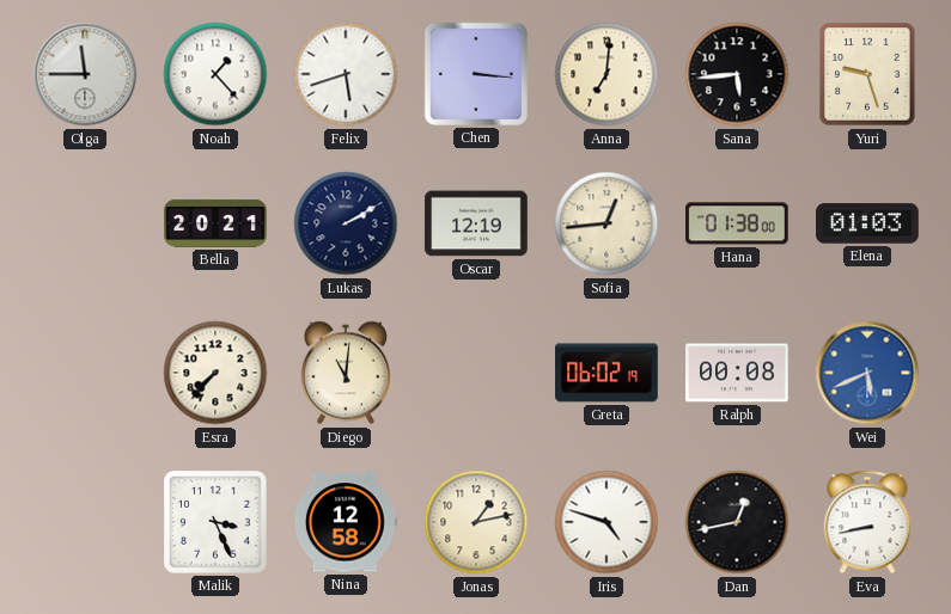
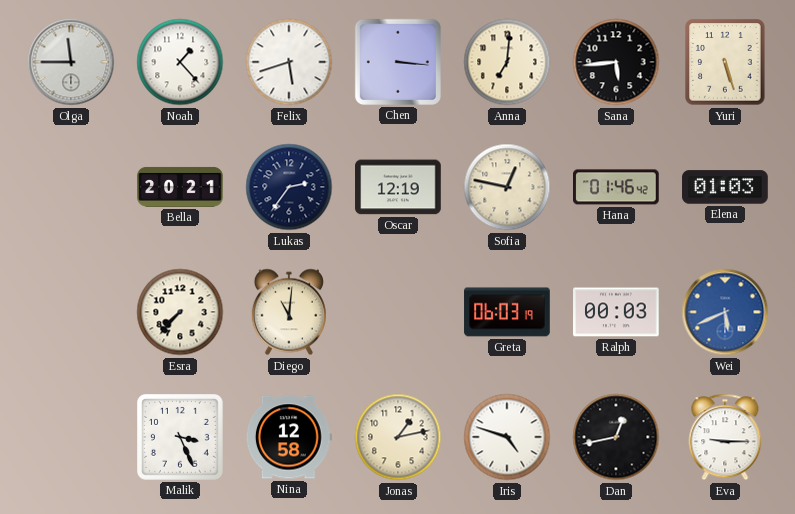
Yuri: 9:27 -> 5:27
Lukas: 2:10 -> 2:36
Sofia: 12:44 -> 12:47
Hana: 01:38 -> 01:46
Greta: 06:02 -> 06:03
Ralph: 00:08 -> 00:03
Eva: 8:43 -> 9:15
